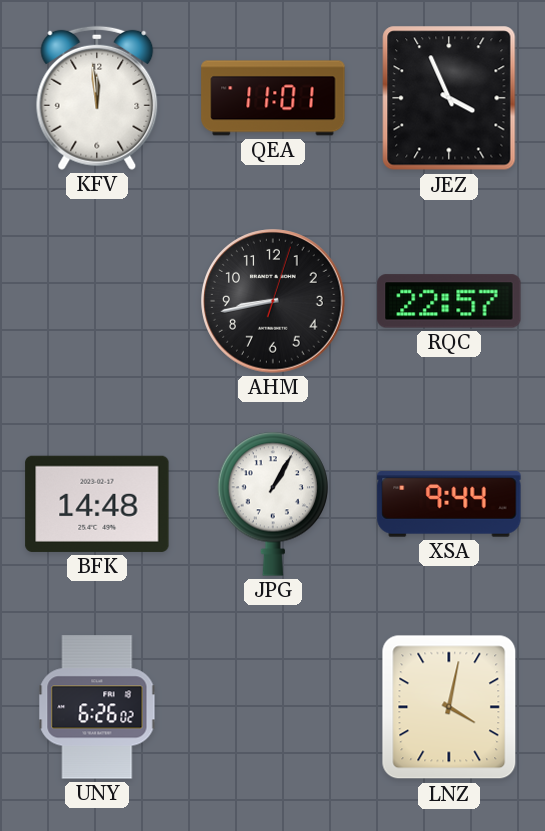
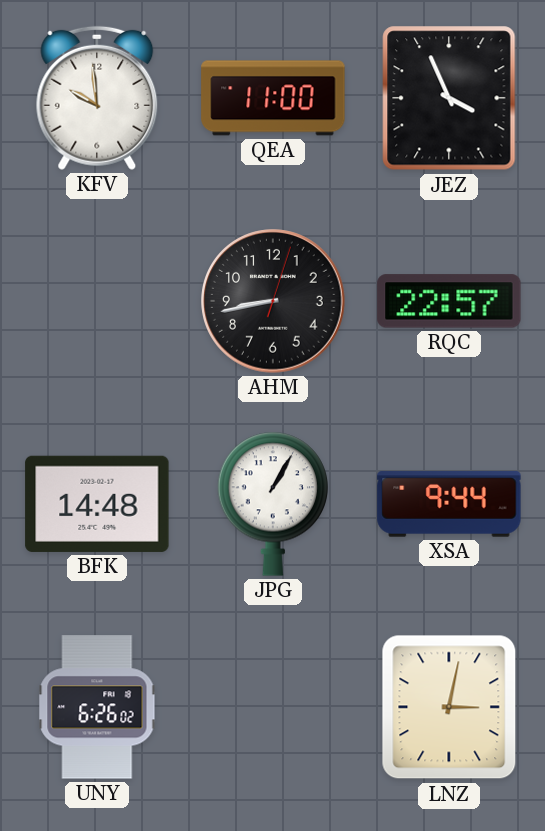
KFV: 11:59 -> 9:59
QEA: 11:01 -> 11:00
LNZ: 4:02 -> 3:02
